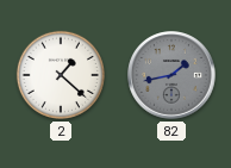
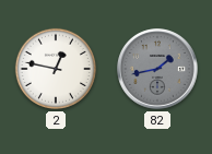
2: 1:22 -> 12:47
